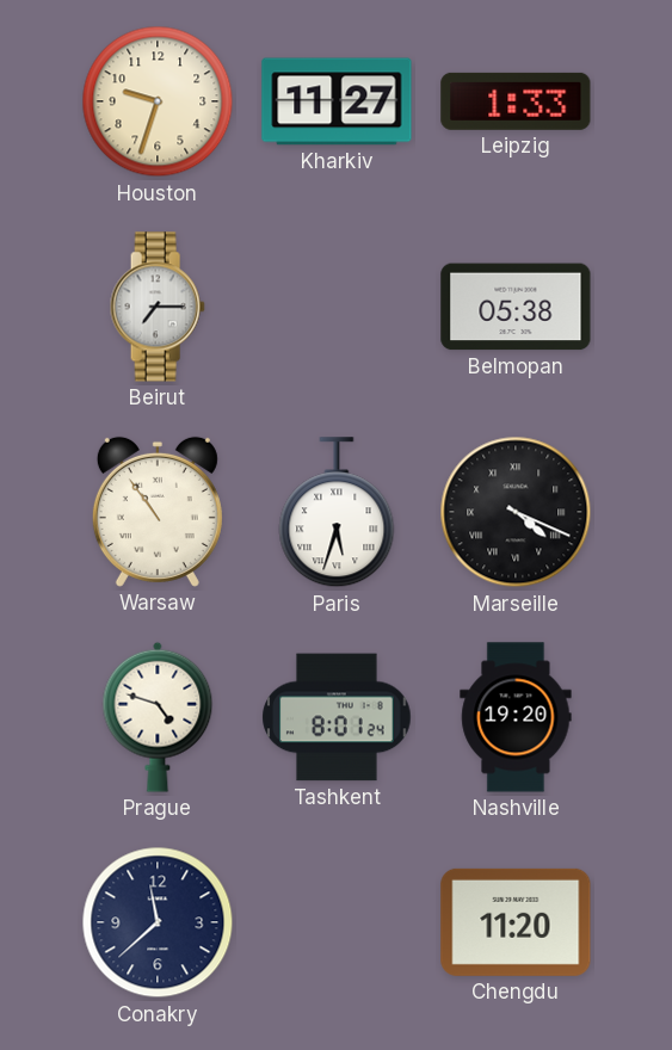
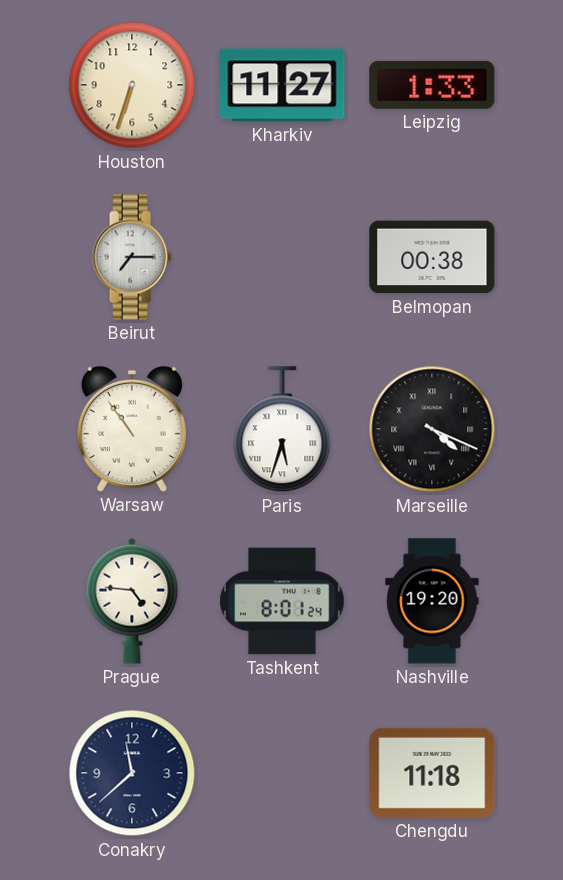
Houston: 9:33 -> 6:33
Belmopan: 05:38 -> 00:38
Prague: 4:48 -> 4:46
Chengdu: 11:20 -> 11:18
